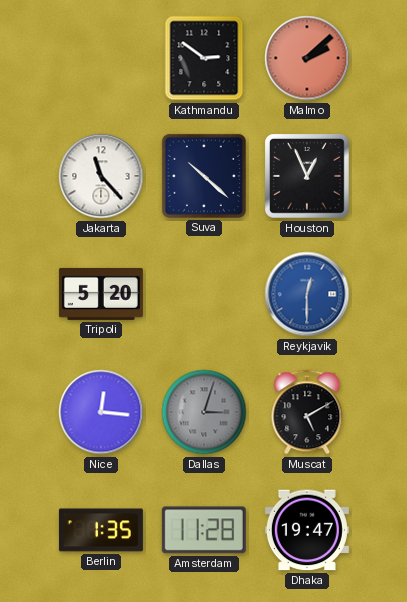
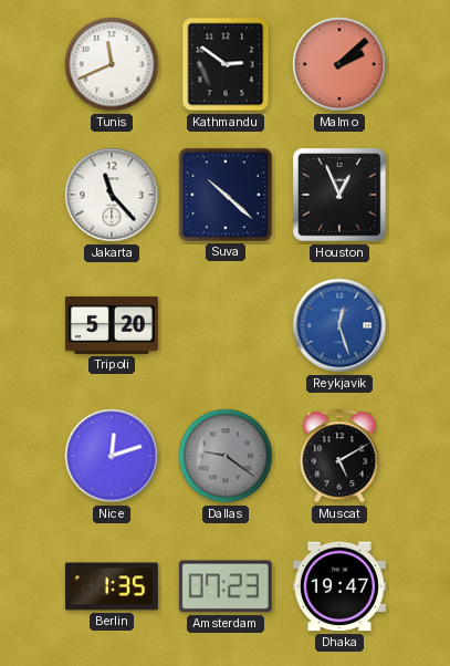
Tunis: none -> 11:41
Reykjavik: 12:30 -> 12:27
Nice: 12:16 -> 12:12
Dallas: 3:03 -> 9:21
Amsterdam: 11:28 -> 07:23
